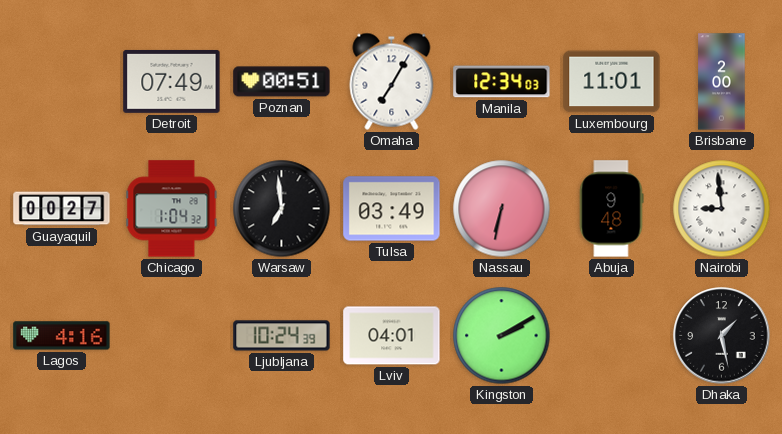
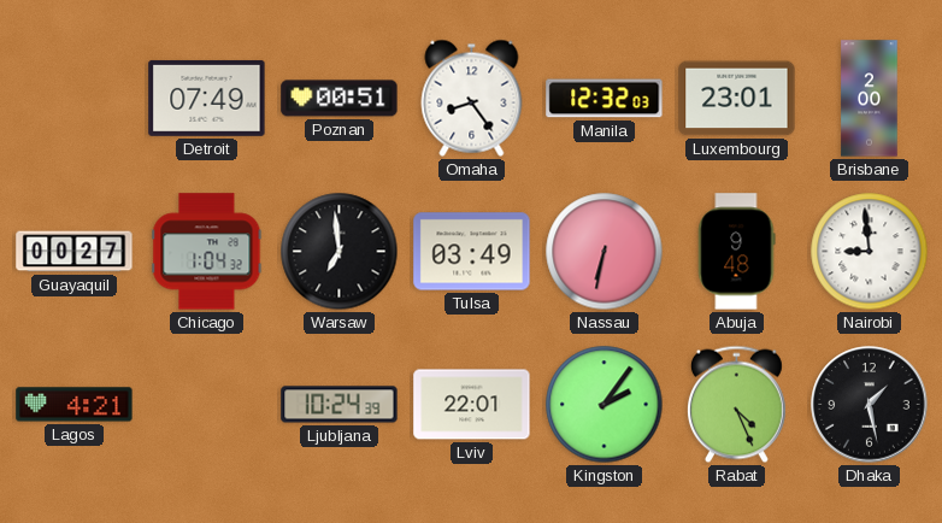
Omaha: 7:05 -> 8:24
Manila: 12:34 -> 12:32
Luxembourg: 11:01 -> 23:01
Lagos: 4:16 -> 4:21
Lviv: 04:01 -> 22:01
Kingston: 2:10 -> 2:06
Rabat: none -> 4:26
